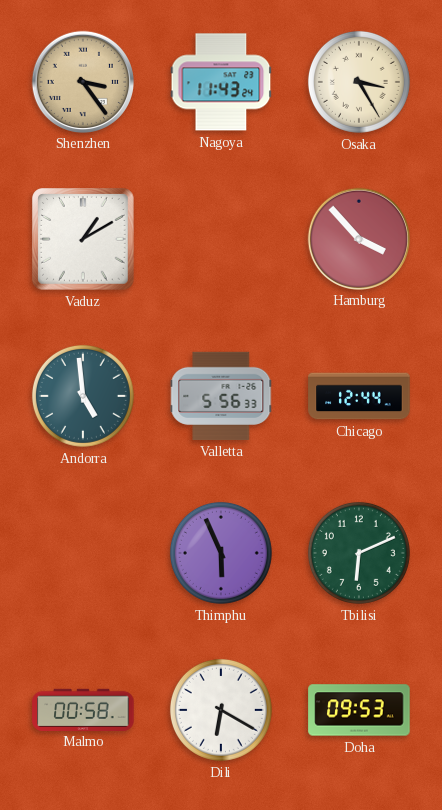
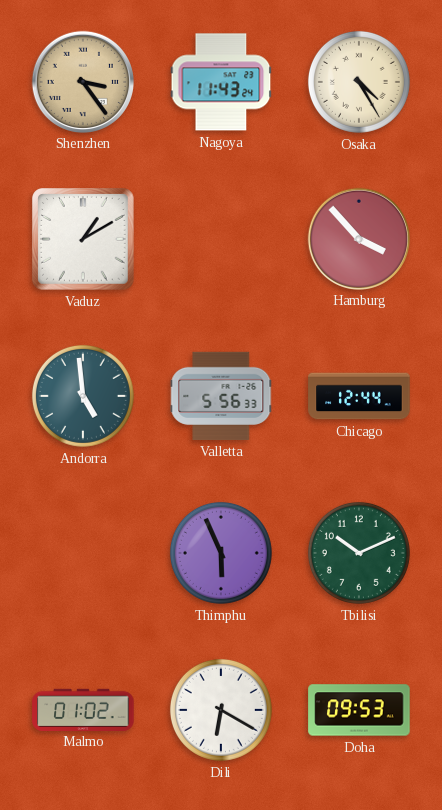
Osaka: 3:25 -> 4:25
Tbilisi: 6:11 -> 10:11
Malmo: 00:58 -> 01:02
